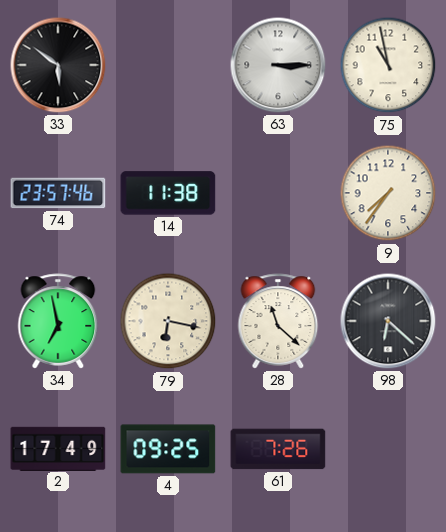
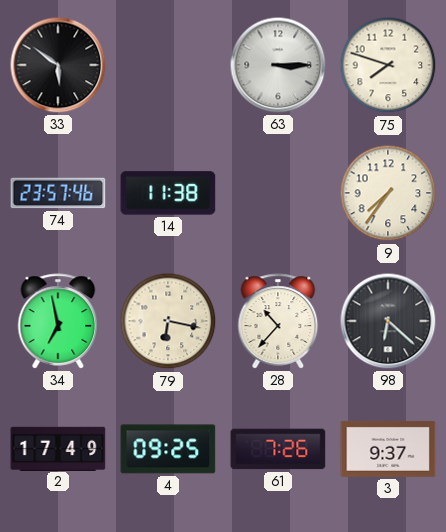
75: 10:58 -> 7:48
28: 11:22 -> 10:37
3: none -> 9:37
